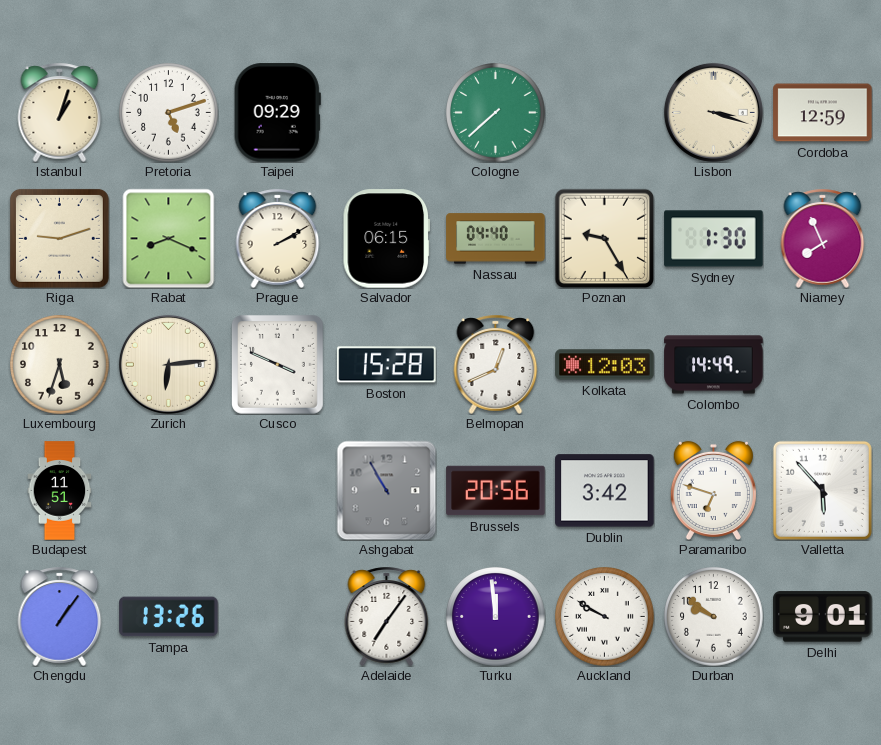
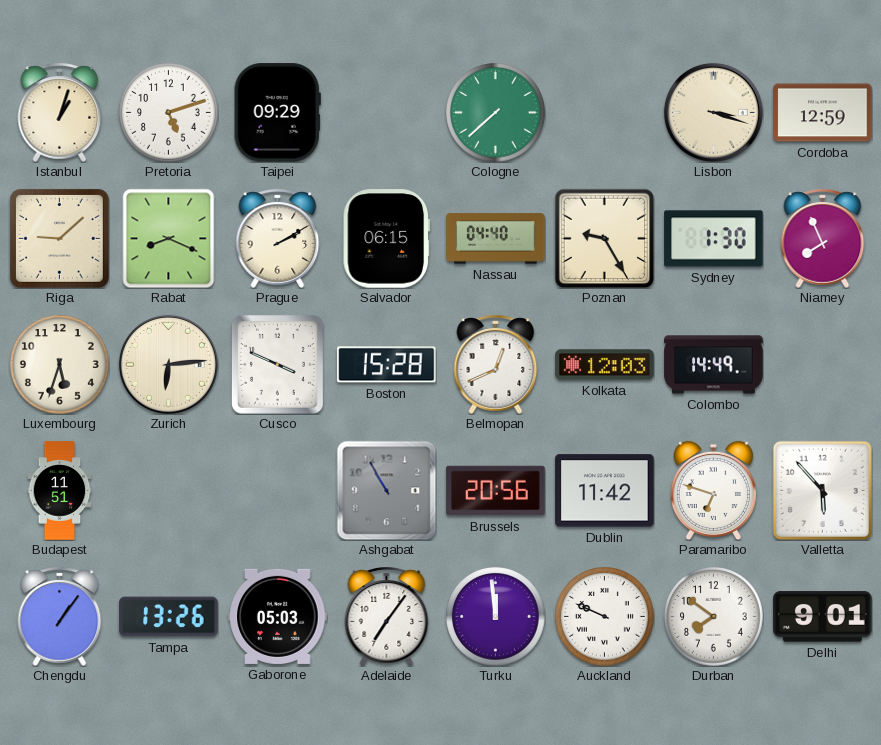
Riga: 9:12 -> 9:08
Dublin: 3:42 -> 11:42
Gaborone: none -> 05:03
Auckland: 9:50 -> 9:49
Durban: 9:51 -> 7:51
